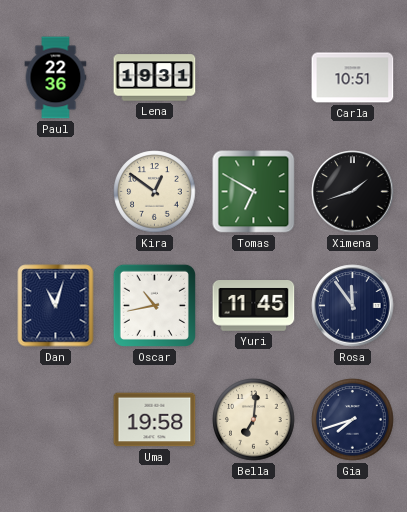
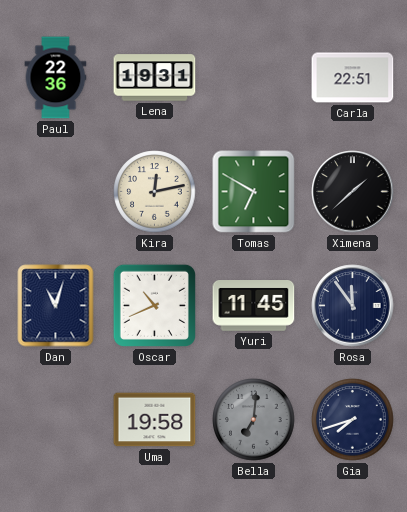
Carla: 10:51 -> 22:51
Kira: 12:51 -> 12:13
Ximena: 1:42 -> 1:38
Oscar: 10:43 -> 10:41
Bella dial: cream -> grey
